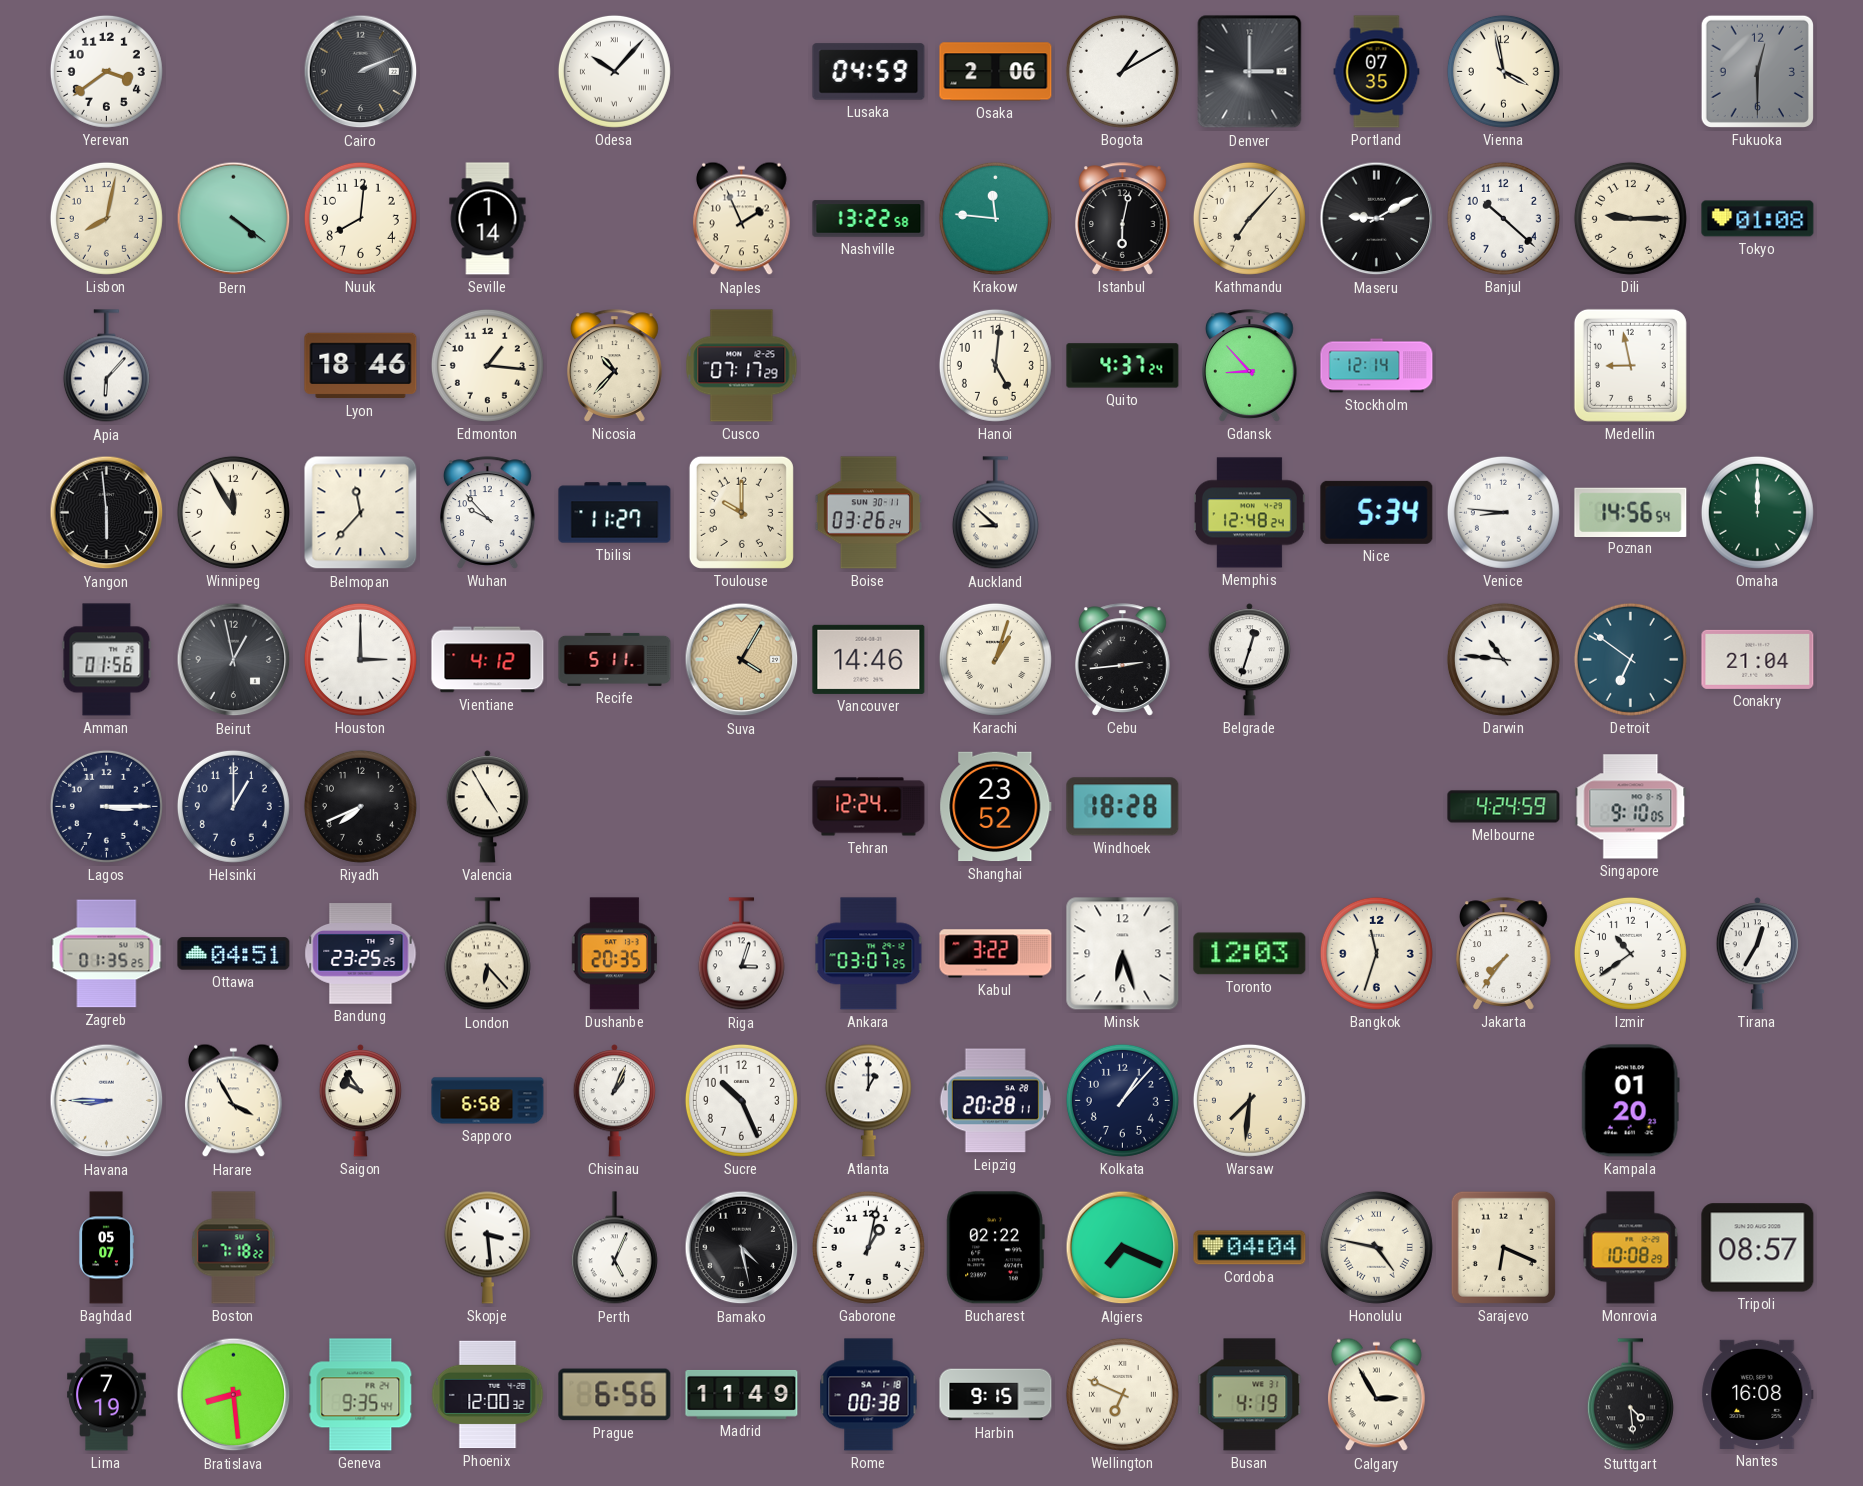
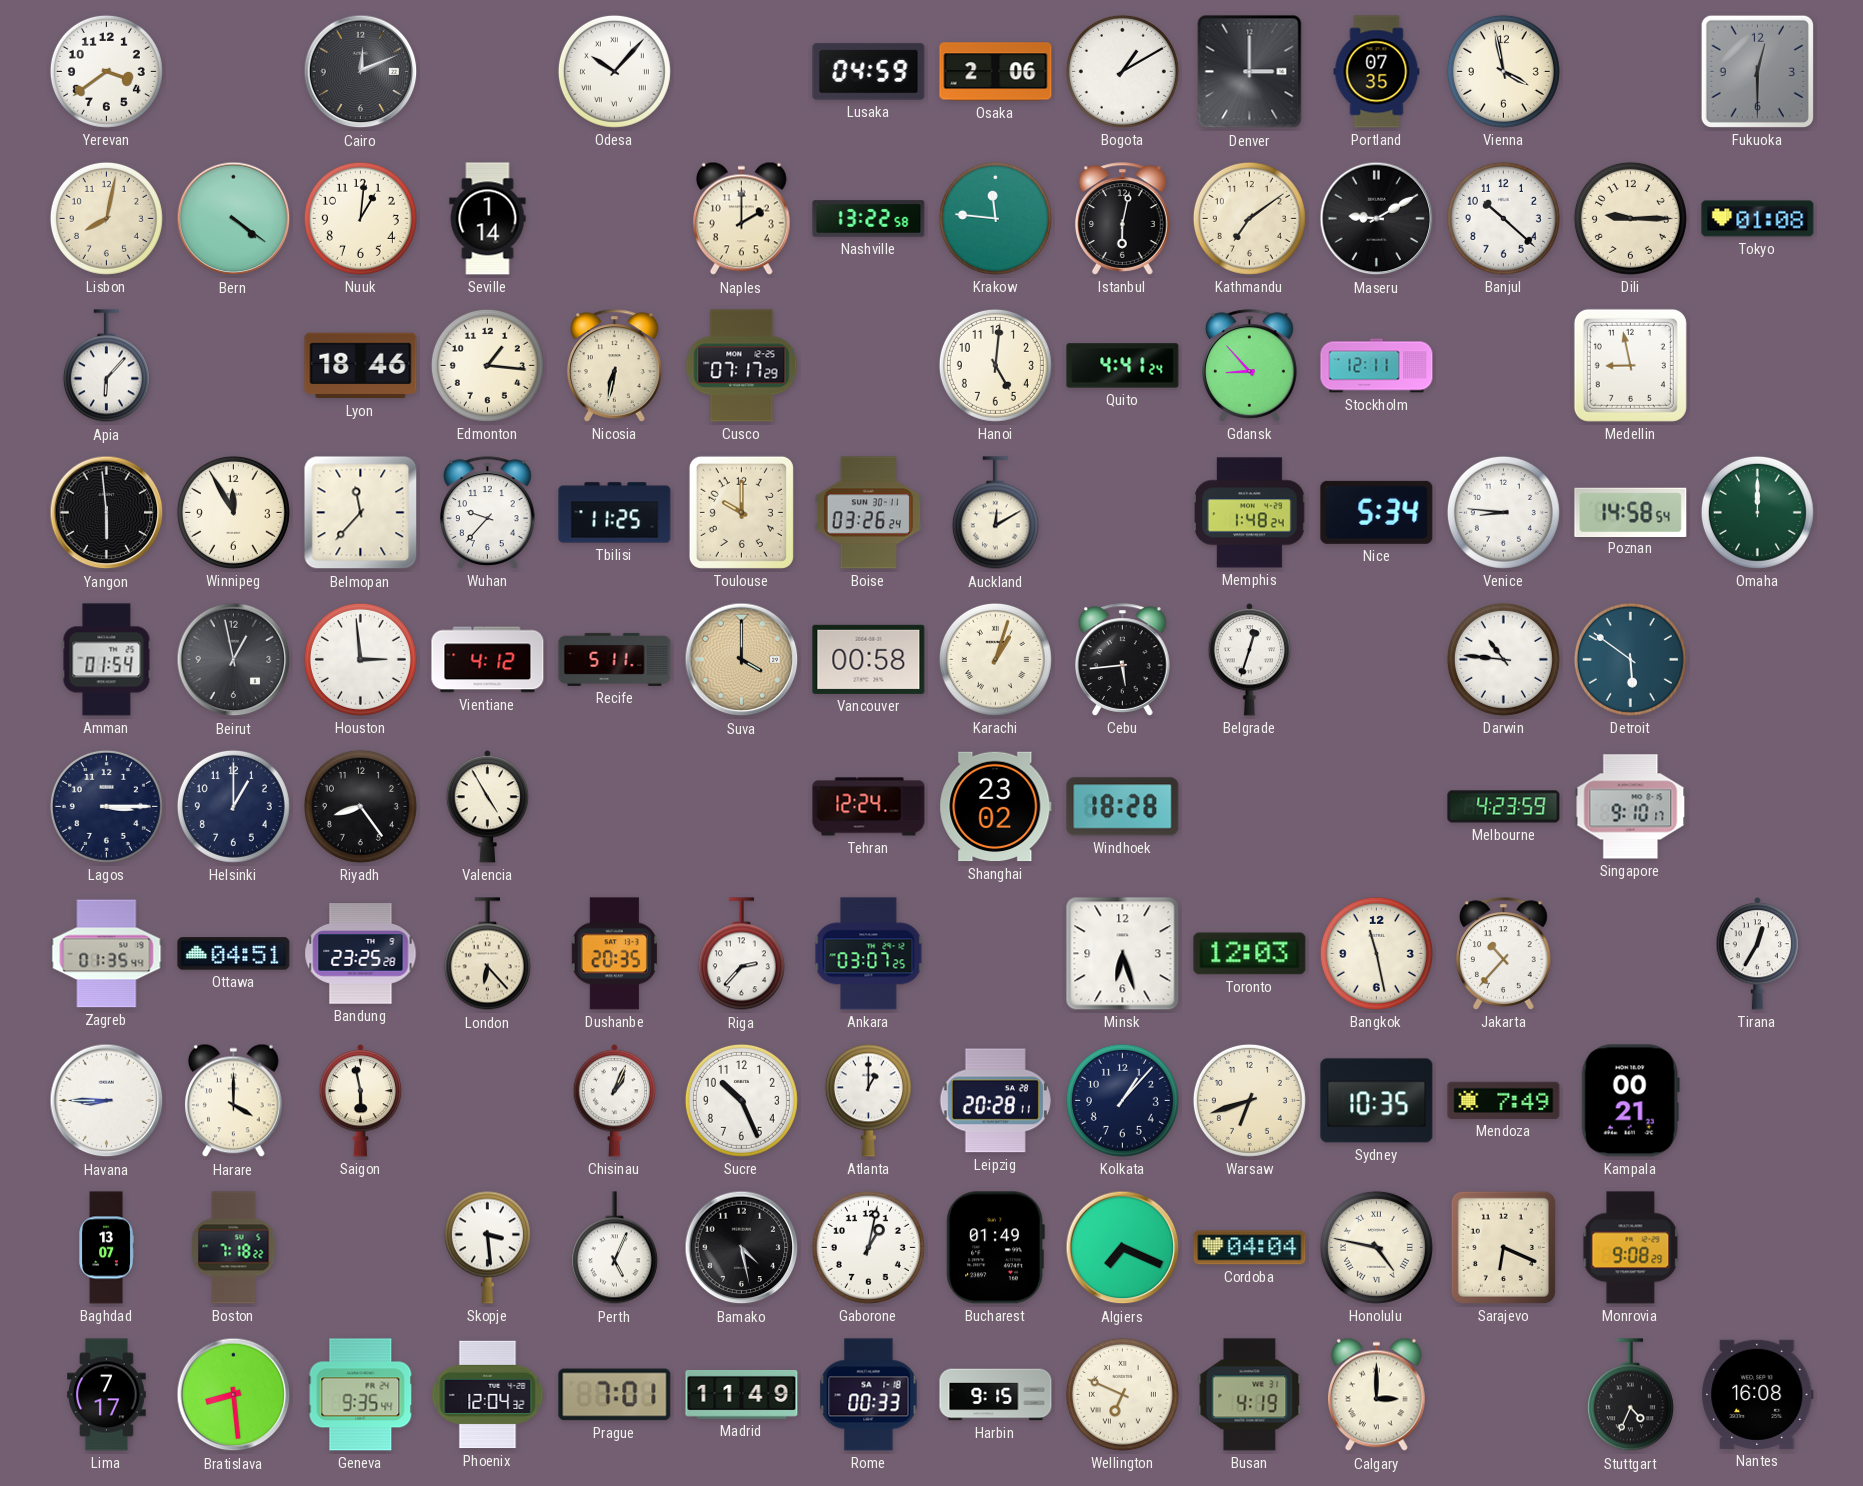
Cairo: 2:11 -> 12:11
Nuuk: 8:01 -> 1:01
Naples: 1:56 -> 2:00
Kathmandu: 7:07 -> 7:09
Nicosia: 10:37 -> 6:32
Quito: 4:37 -> 4:41
Stockholm: 12:14 -> 12:11
Wuhan: 9:53 -> 9:37
Tbilisi: 11:27 -> 11:25
Auckland: 8:52 -> 12:10
Memphis: 12:48 -> 1:48
Poznan: 14:56 -> 14:58
Amman: 01:56 -> 01:54
Houston: 3:00 -> 2:59
Suva: 4:05 -> 4:00
Vancouver: 14:46 -> 00:58
Cebu: 2:44 -> 5:44
Detroit: 6:51 -> 5:51
Conakry: 21:04 -> none
Riyadh: 7:41 -> 8:24
Shanghai: 23:52 -> 23:02
Melbourne: 4:24 -> 4:23
Singapore: 9:10:05 -> 9:10:17
Zagreb: 01:35:25 -> 01:35:44
Bandung: 23:25:25 -> 23:25:28
Riga: 3:03 -> 2:37
Kabul: 3:22 -> none
Bangkok: 11:33 -> 11:28
Jakarta: 7:36 -> 10:37
Izmir: 10:39 -> none
Harare: 3:55 -> 4:00
Saigon: 9:54 -> 5:58
Sapporo: 6:58 -> none
Warsaw: 7:31 -> 6:42
Sydney: none -> 10:35
Mendoza: none -> 7:49
Kampala: 01:20 -> 00:21
Baghdad: 05:07 -> 13:07
Bucharest: 02:22 -> 01:49
Monrovia: 10:08 -> 9:08
Tripoli: 08:57 -> none
Lima: 7:19 -> 7:17
Phoenix: 12:00 -> 12:04
Prague: 6:56 -> 7:01
Rome: 00:38 -> 00:33
Calgary: 2:55 -> 3:00
Stuttgart: 4:29 -> 4:34
